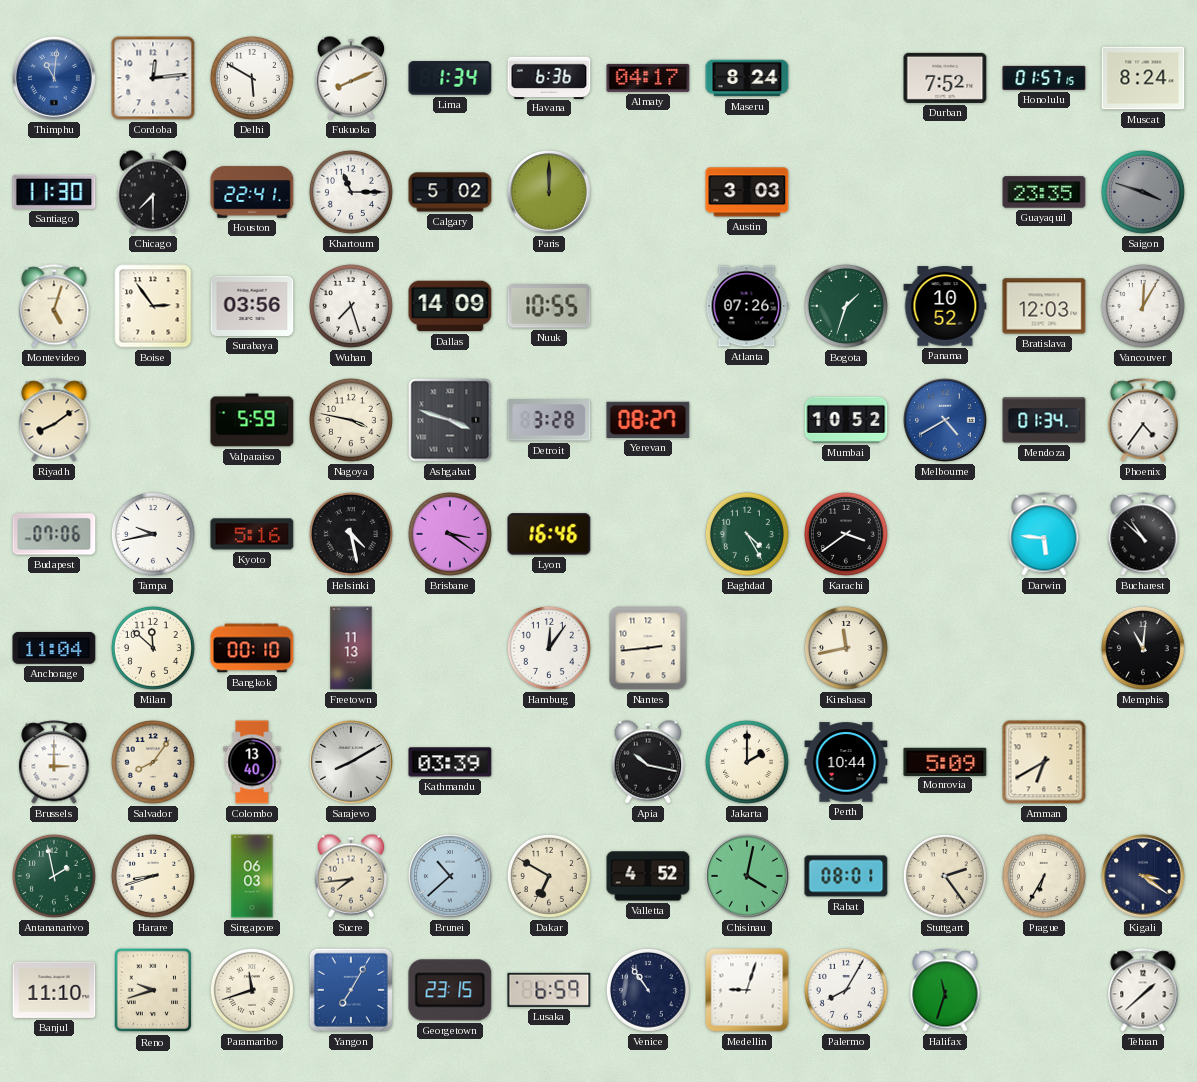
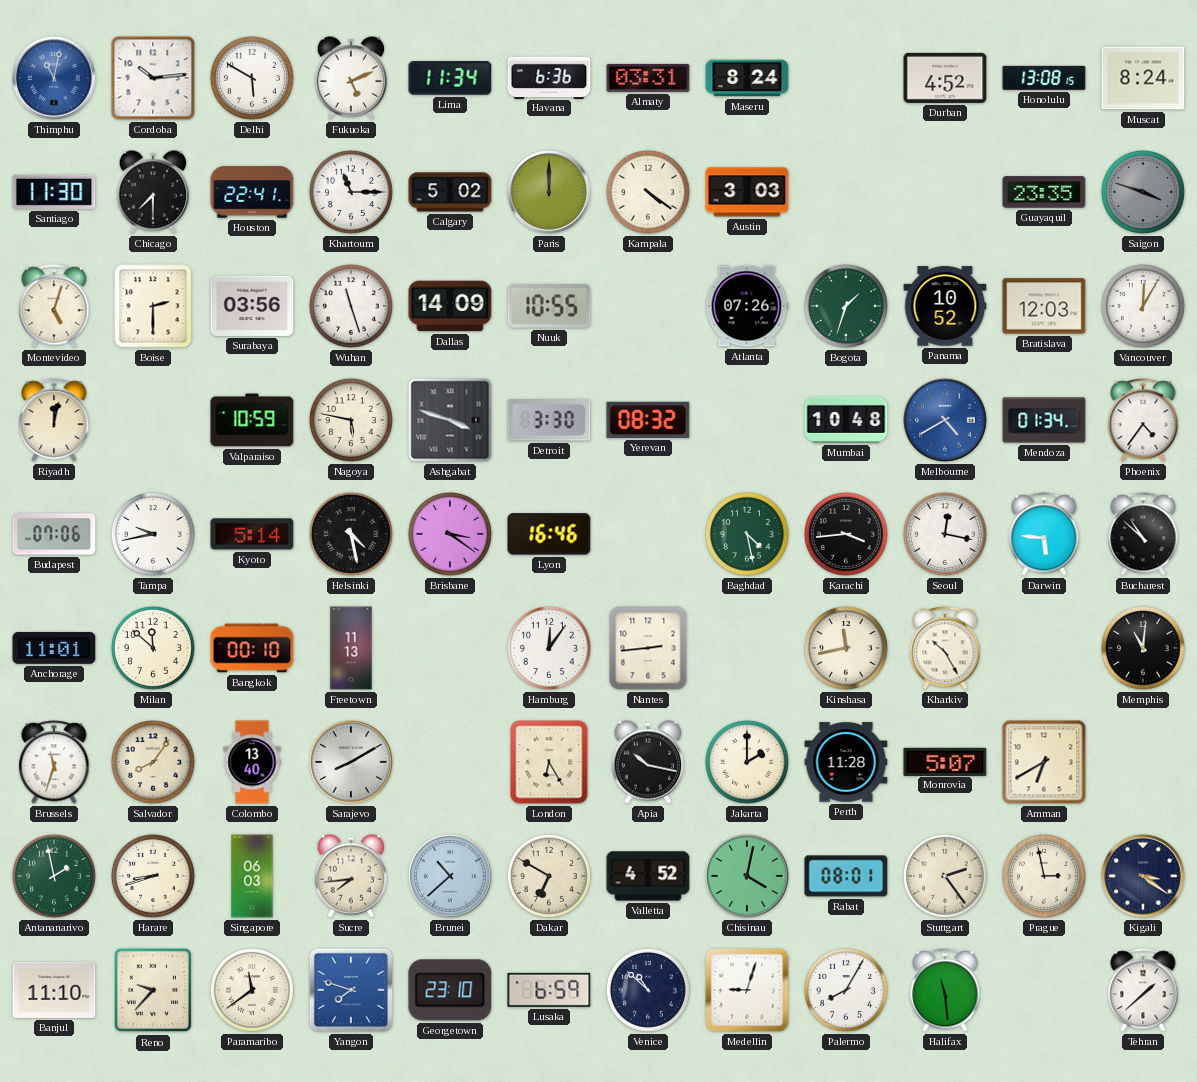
Thimphu: 11:01 -> 11:02
Cordoba: 12:14 -> 10:14
Fukuoka: 8:11 -> 5:11
Lima: 1:34 -> 11:34
Almaty: 04:17 -> 03:31
Durban: 7:52 -> 4:52
Honolulu: 01:57 -> 13:08
Kampala: none -> 4:21
Boise: 2:54 -> 2:30
Wuhan: 7:27 -> 11:27
Riyadh: 8:09 -> 12:02
Valparaiso: 5:59 -> 10:59
Nagoya: 3:47 -> 5:47
Detroit: 3:28 -> 3:30
Yerevan: 08:27 -> 08:32
Mumbai: 10:52 -> 10:48
Kyoto: 5:16 -> 5:14
Baghdad: 4:25 -> 4:28
Karachi: 3:39 -> 3:44
Seoul: none -> 12:17
Anchorage: 11:04 -> 11:01
Kharkiv: none -> 10:25
Brussels: 3:00 -> 11:33
Kathmandu: 03:39 -> none
London: none -> 6:25
Perth: 10:44 -> 11:28
Monrovia: 5:09 -> 5:07
Prague: 6:35 -> 2:58
Reno: 9:42 -> 9:37
Paramaribo: 11:42 -> 11:39
Yangon: 7:05 -> 7:48
Georgetown: 23:15 -> 23:10
Venice: 10:54 -> 10:52
Halifax: 11:33 -> 11:29
